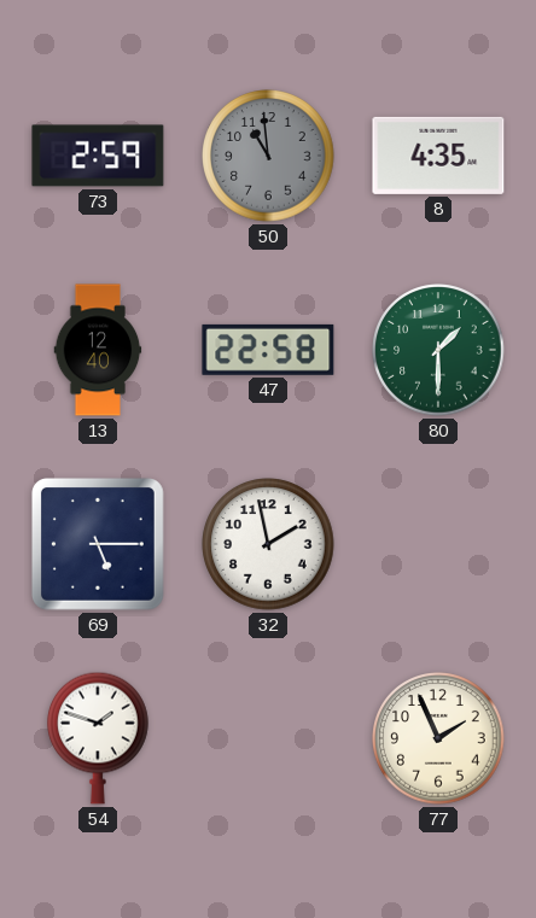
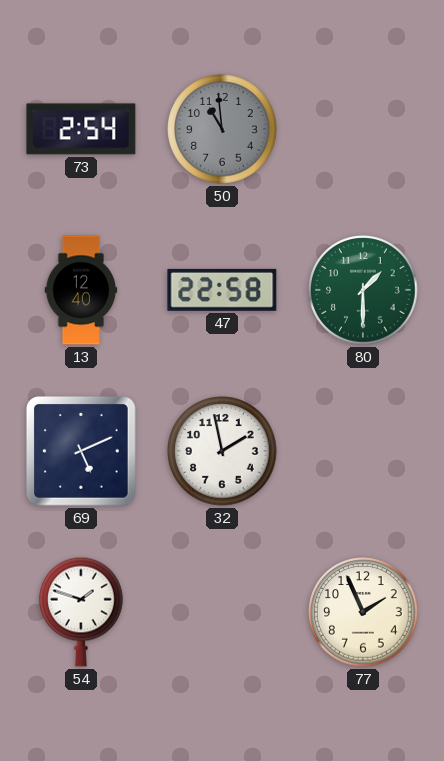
73: 2:59 -> 2:54
8: 4:35 -> none
69: 5:15 -> 5:11
